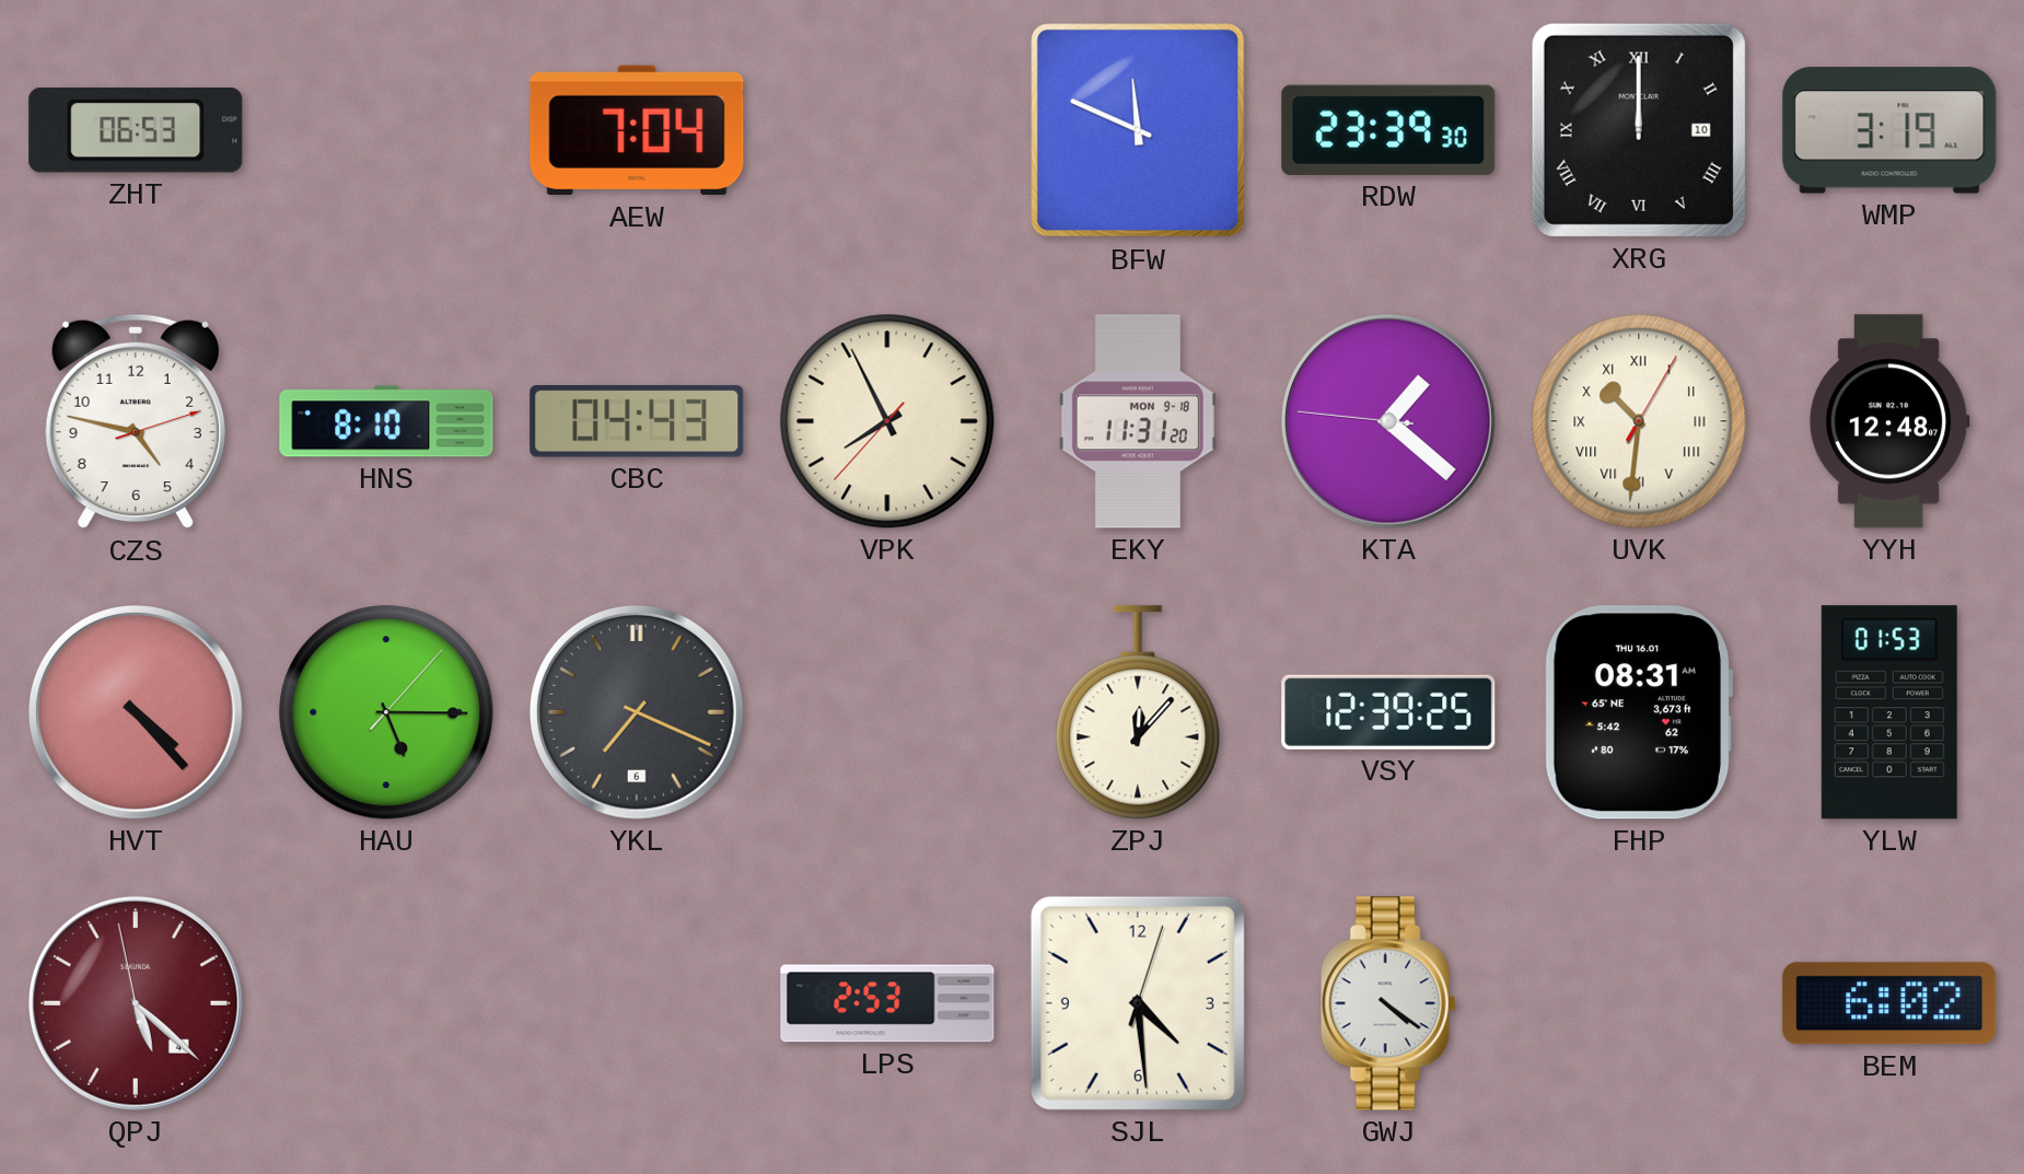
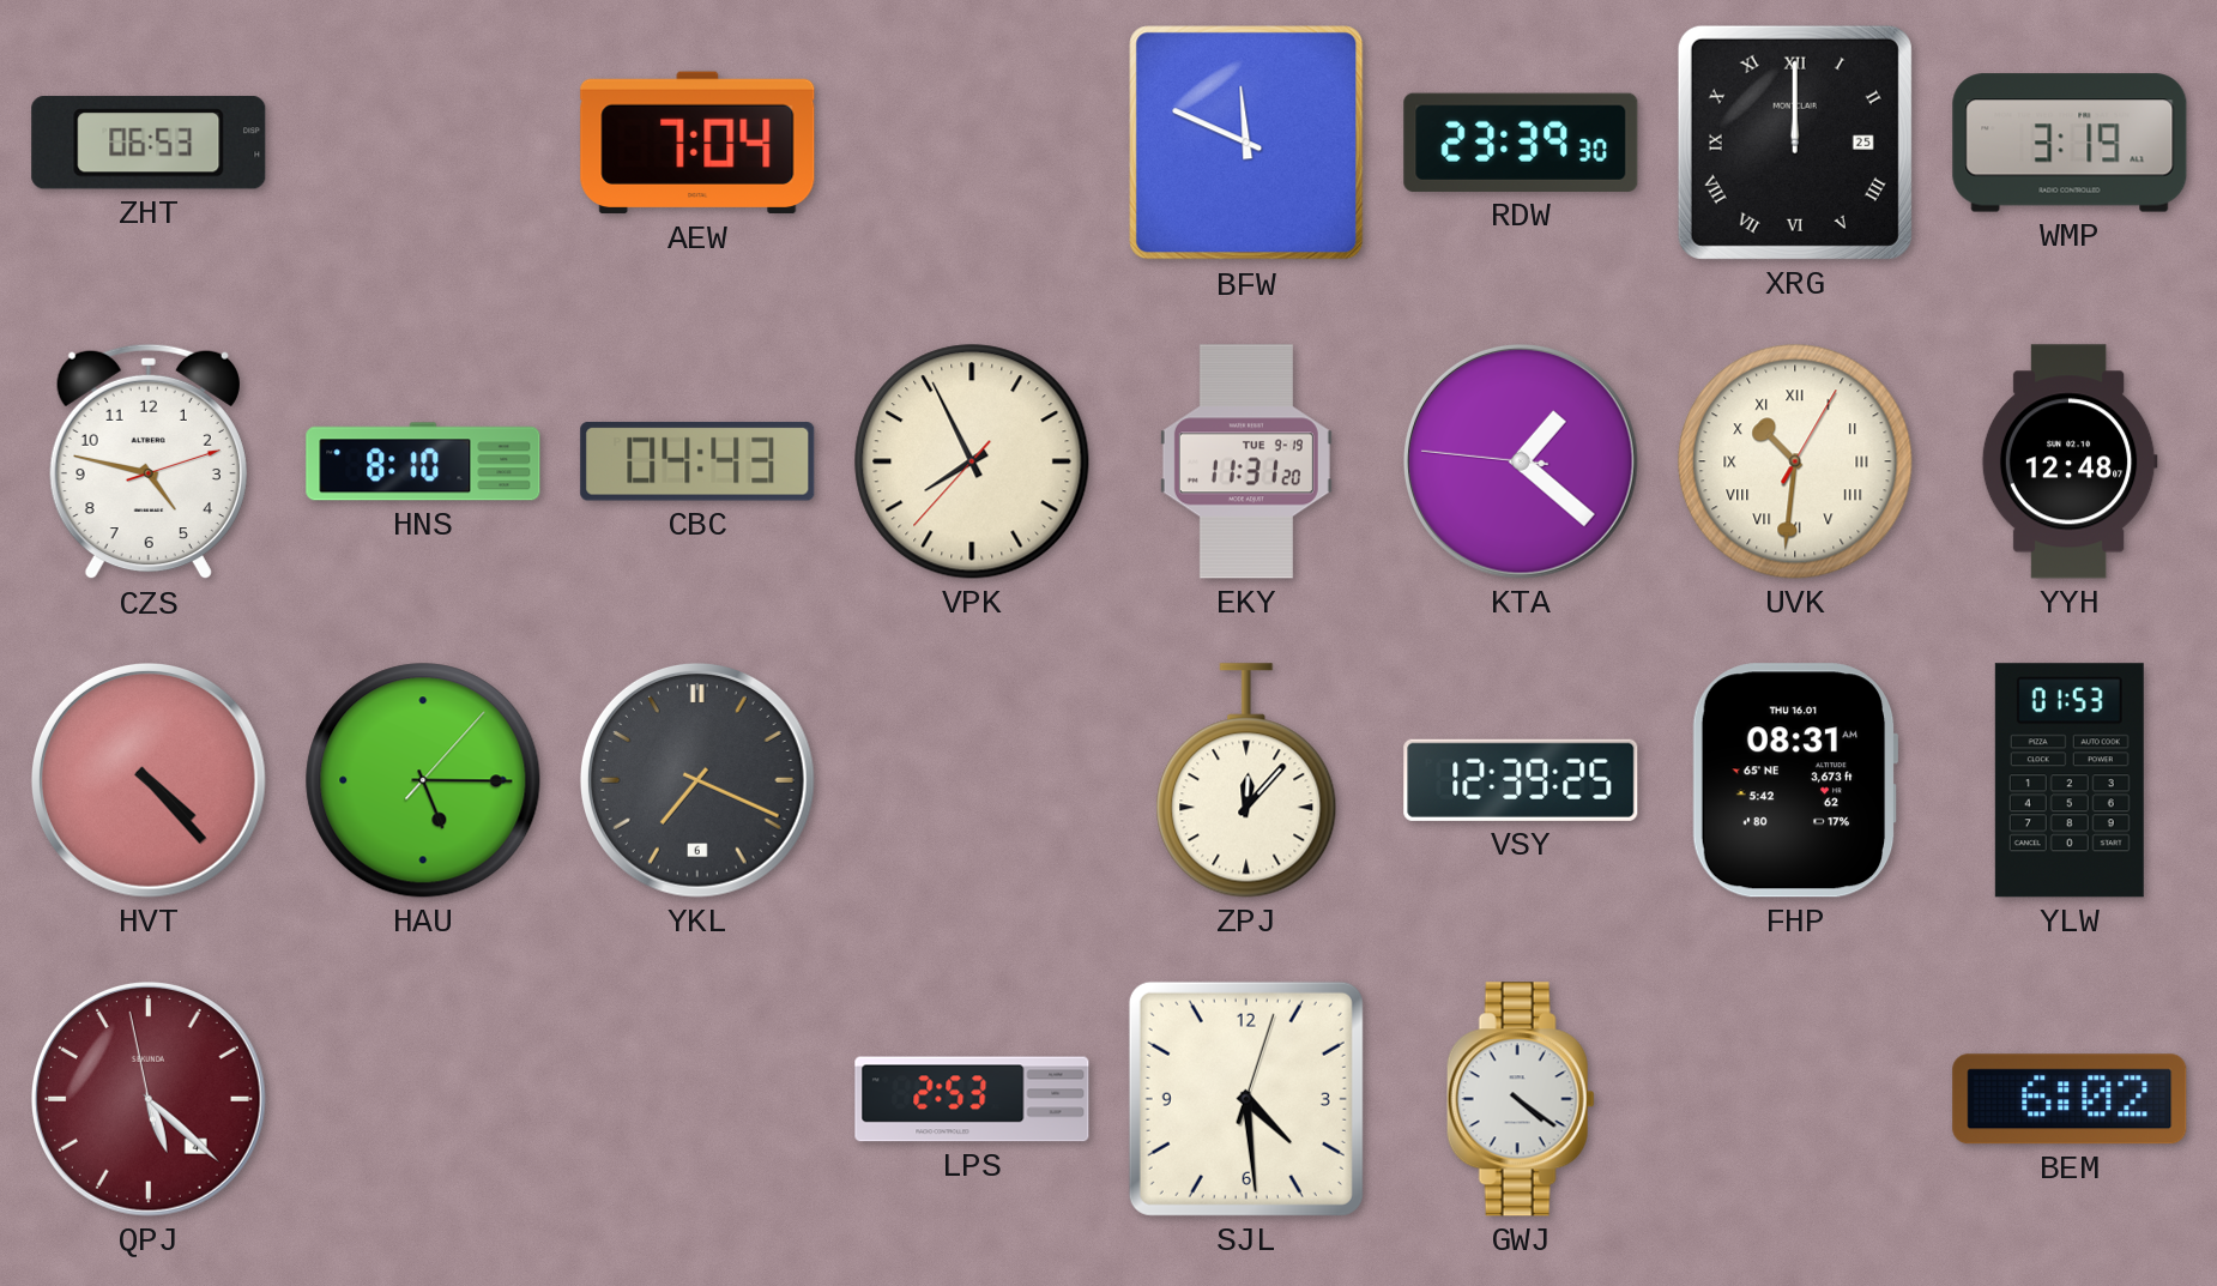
XRG date: 10 -> 25
EKY date: MON 9-18 -> TUE 9-19
